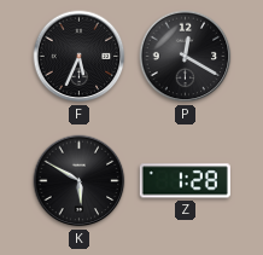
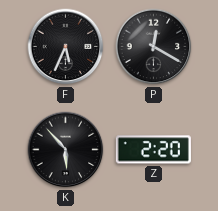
K: 5:50 -> 5:53
Z: 1:28 -> 2:20
